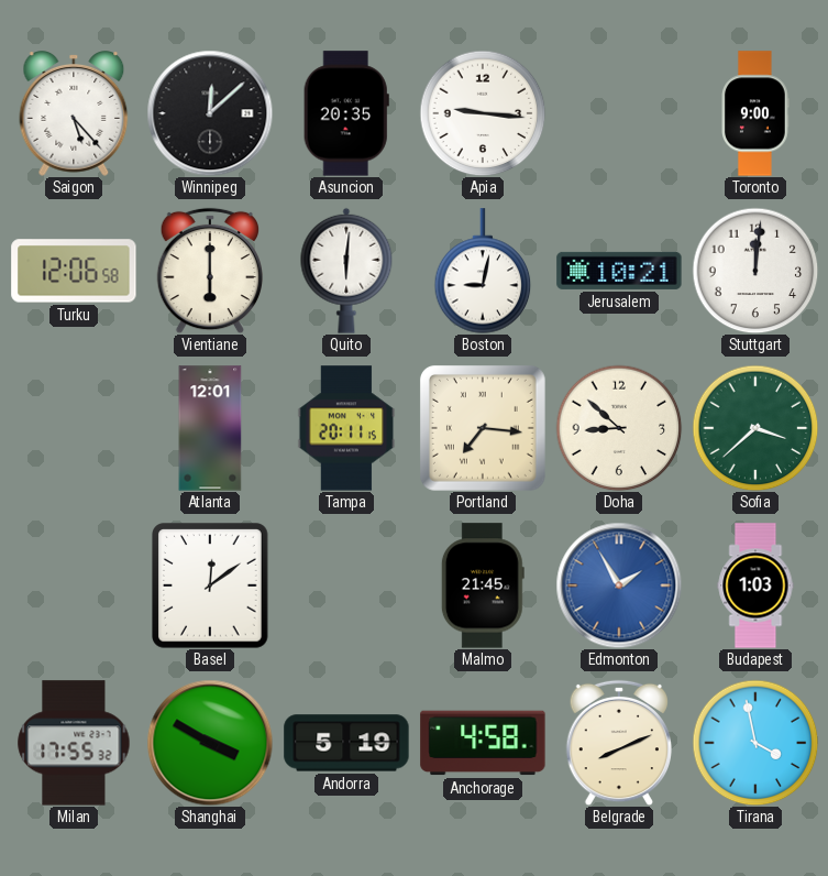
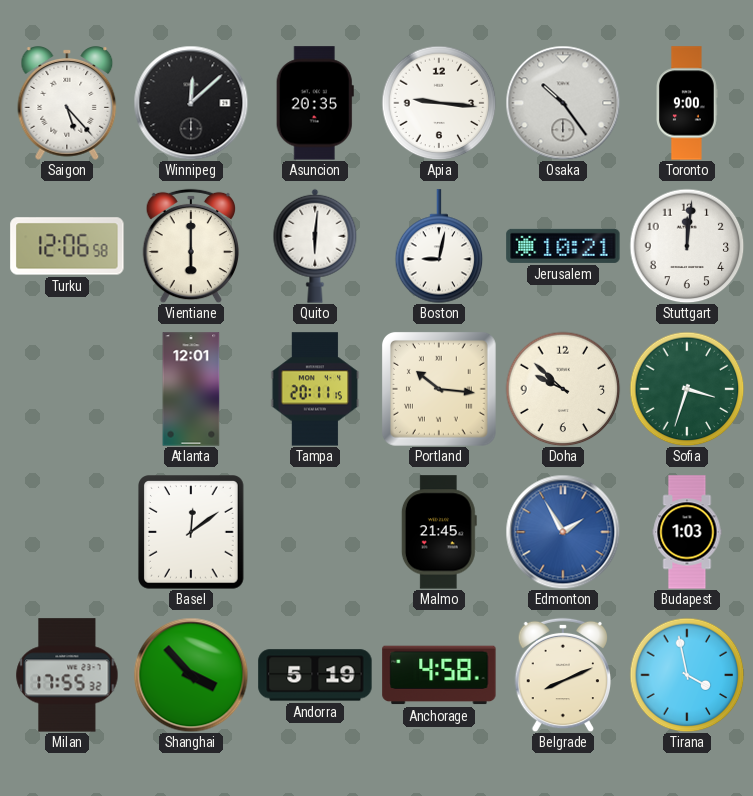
Osaka: none -> 10:24
Portland: 7:16 -> 10:16
Doha: 8:52 -> 9:52
Sofia: 3:38 -> 3:33
Shanghai: 3:50 -> 3:53
